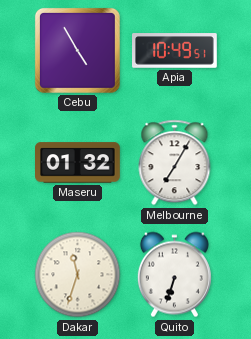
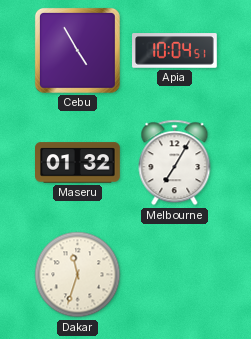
Apia: 10:49 -> 10:04
Quito: 6:33 -> none
